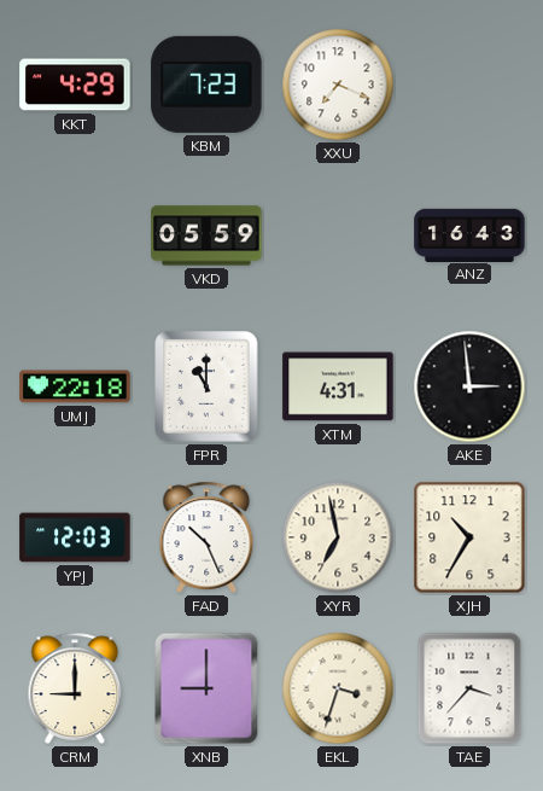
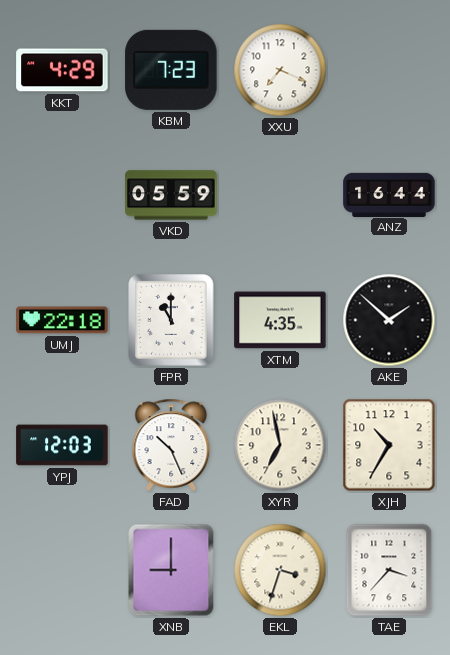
ANZ: 16:43 -> 16:44
XTM: 4:31 -> 4:35
AKE: 2:59 -> 1:52
CRM: 9:00 -> none
